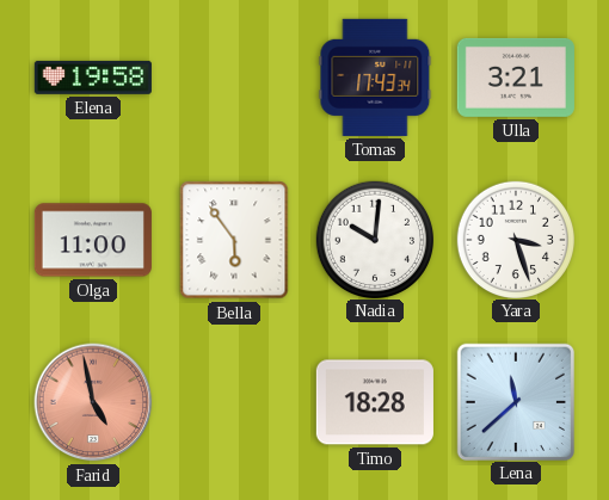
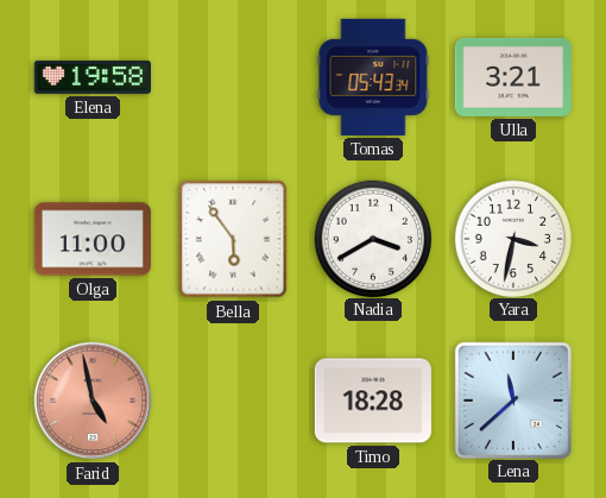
Tomas: 17:43 -> 05:43
Nadia: 10:01 -> 3:40
Yara: 3:27 -> 3:32
